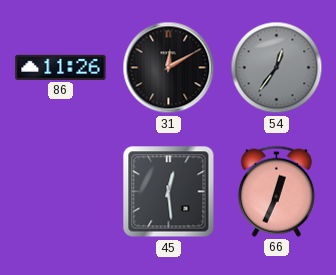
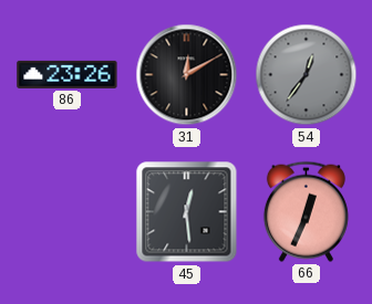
86: 11:26 -> 23:26
